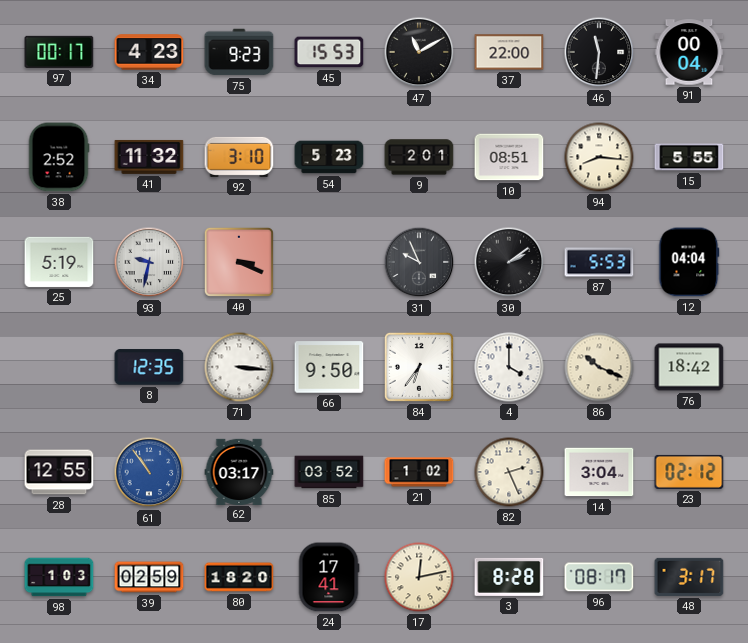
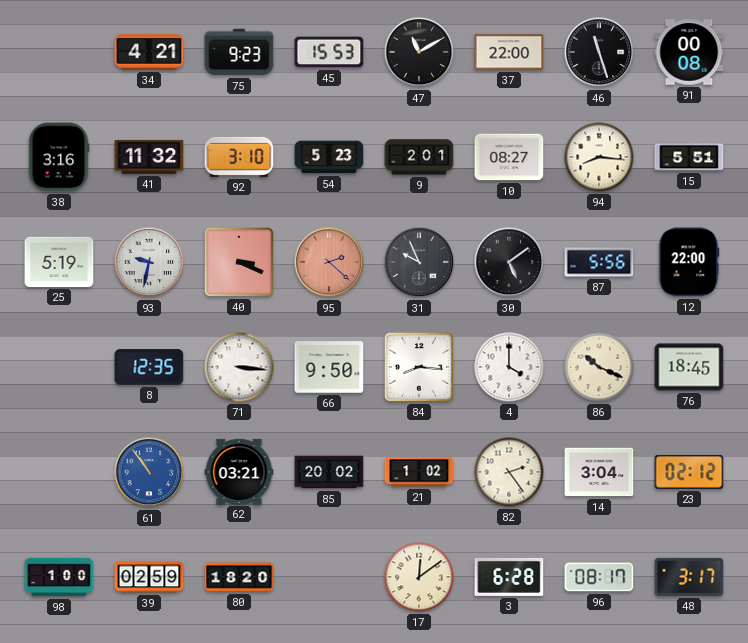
97: 00:17 -> none
34: 4:23 -> 4:21
46: 11:31 -> 11:27
91: 00:04 -> 00:08
38: 2:52 -> 3:16
10: 08:51 -> 08:27
15: 5:55 -> 5:51
95: none -> 2:22
30: 2:09 -> 5:09
87: 5:53 -> 5:56
12: 04:04 -> 22:00
84: 6:36 -> 8:16
76: 18:42 -> 18:45
28: 12:55 -> none
62: 03:17 -> 03:21
85: 03:52 -> 20:02
82: 2:26 -> 2:24
98: 1:03 -> 1:00
24: 17:41 -> none
17: 12:13 -> 12:09
3: 8:28 -> 6:28
